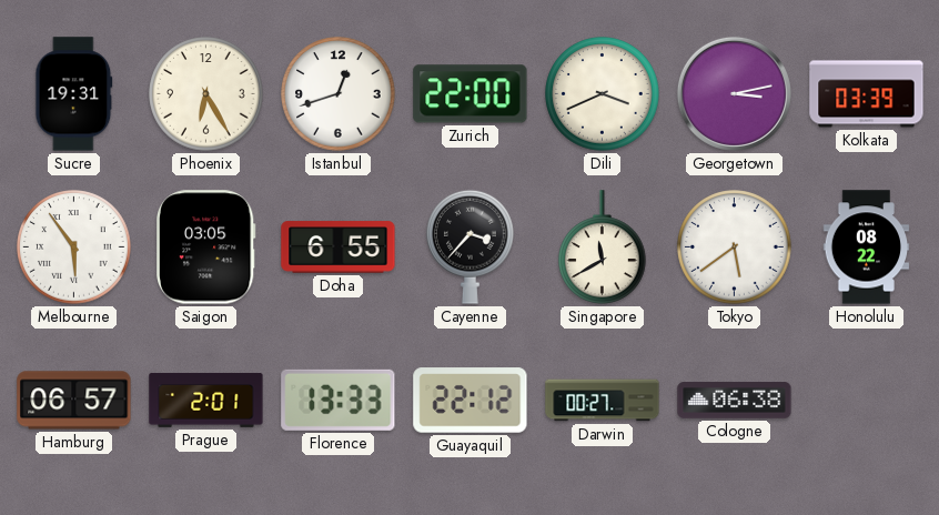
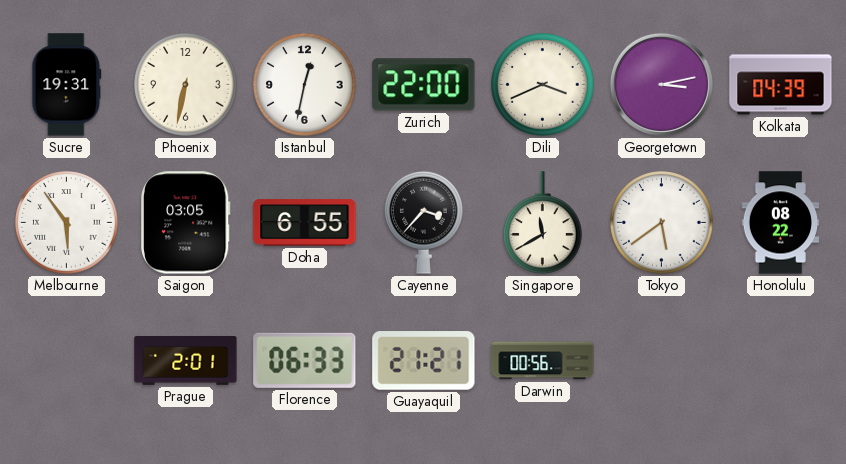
Phoenix: 6:25 -> 6:32
Istanbul: 12:42 -> 12:32
Kolkata: 03:39 -> 04:39
Hamburg: 06:57 -> none
Florence: 13:33 -> 06:33
Guayaquil: 22:12 -> 21:21
Darwin: 00:27 -> 00:56
Cologne: 06:38 -> none
